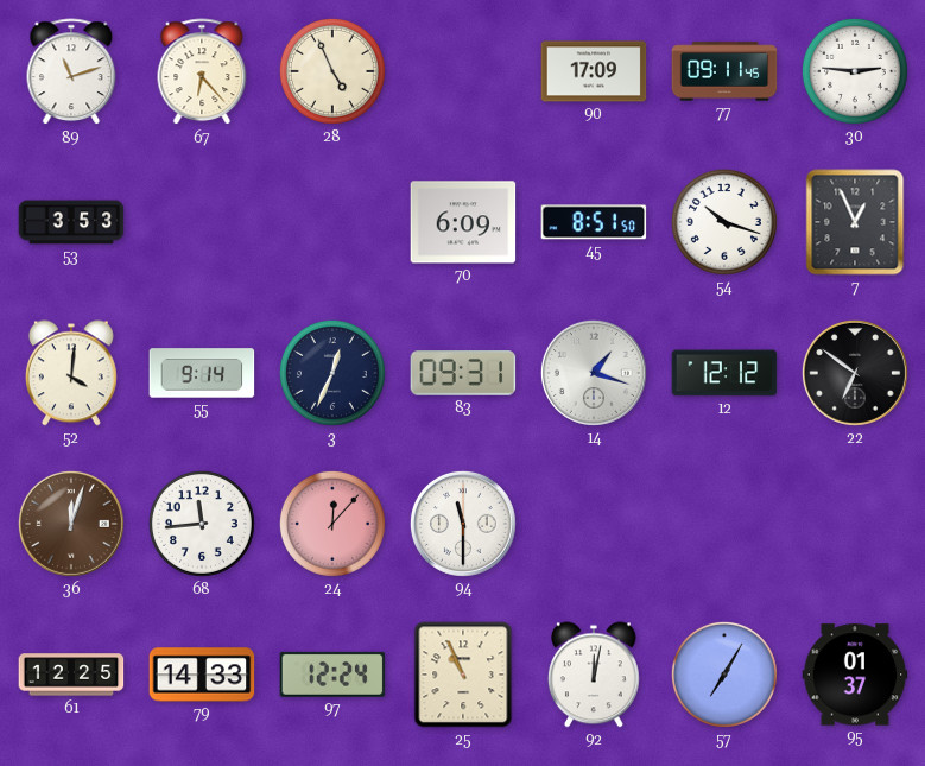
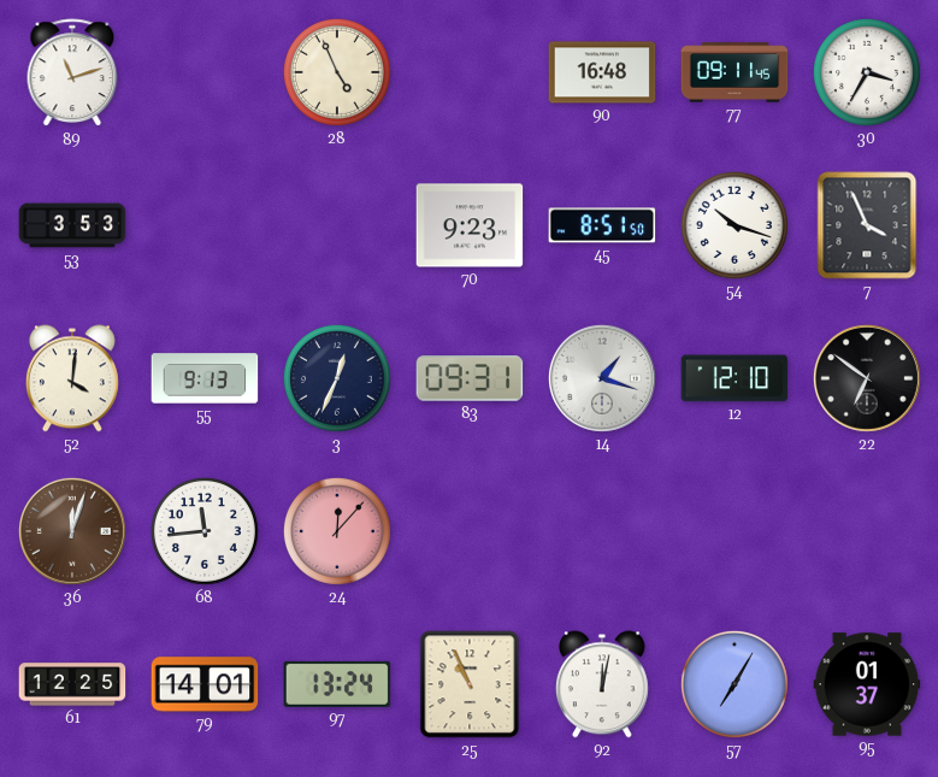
67: 6:23 -> none
90: 17:09 -> 16:48
30: 2:46 -> 3:35
70: 6:09 -> 9:23
7: 12:56 -> 3:56
55: 9:14 -> 9:13
12: 12:12 -> 12:10
94: 11:30 -> none
79: 14:33 -> 14:01
97: 12:24 -> 13:24
